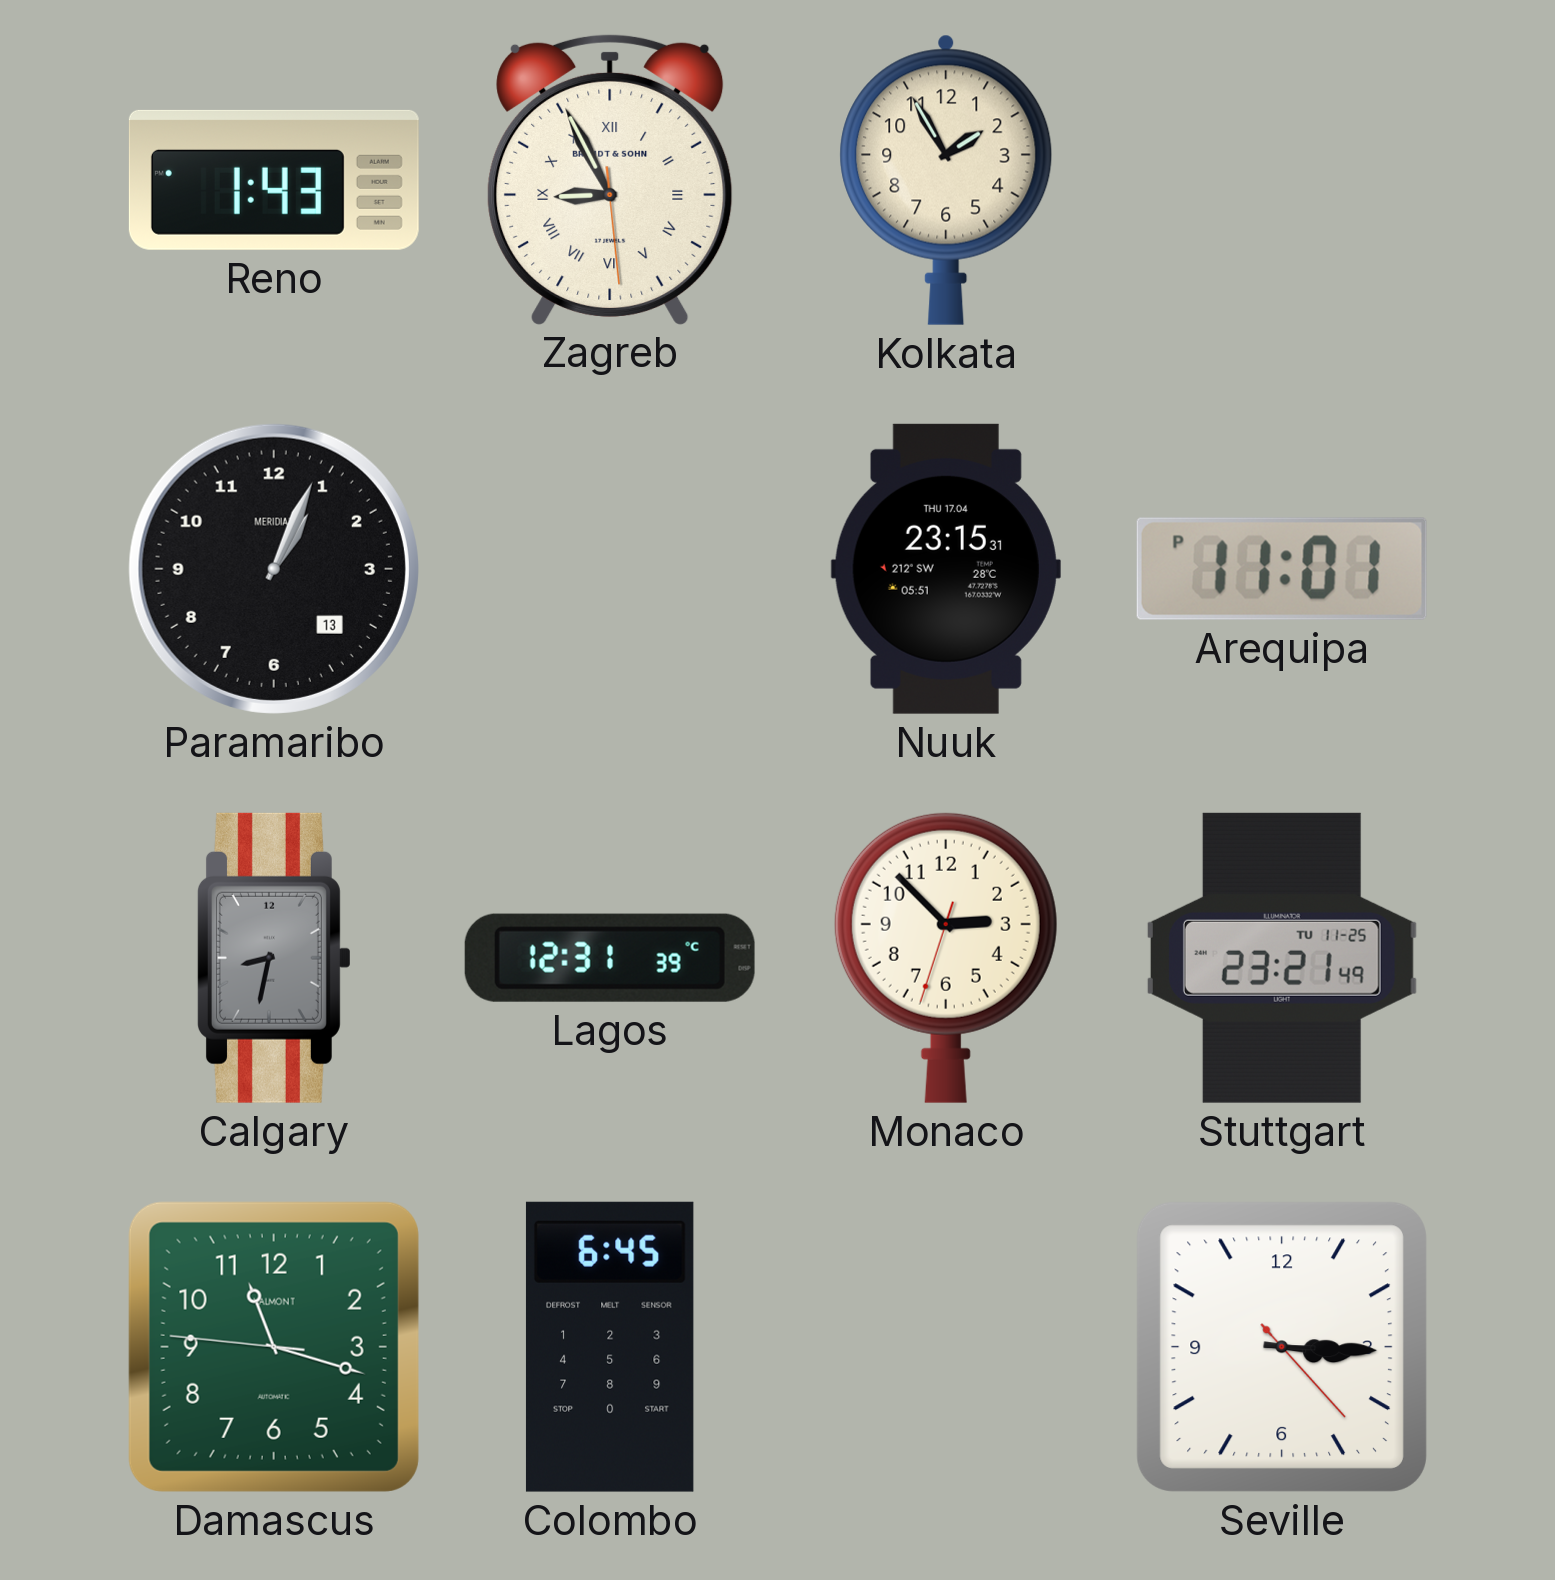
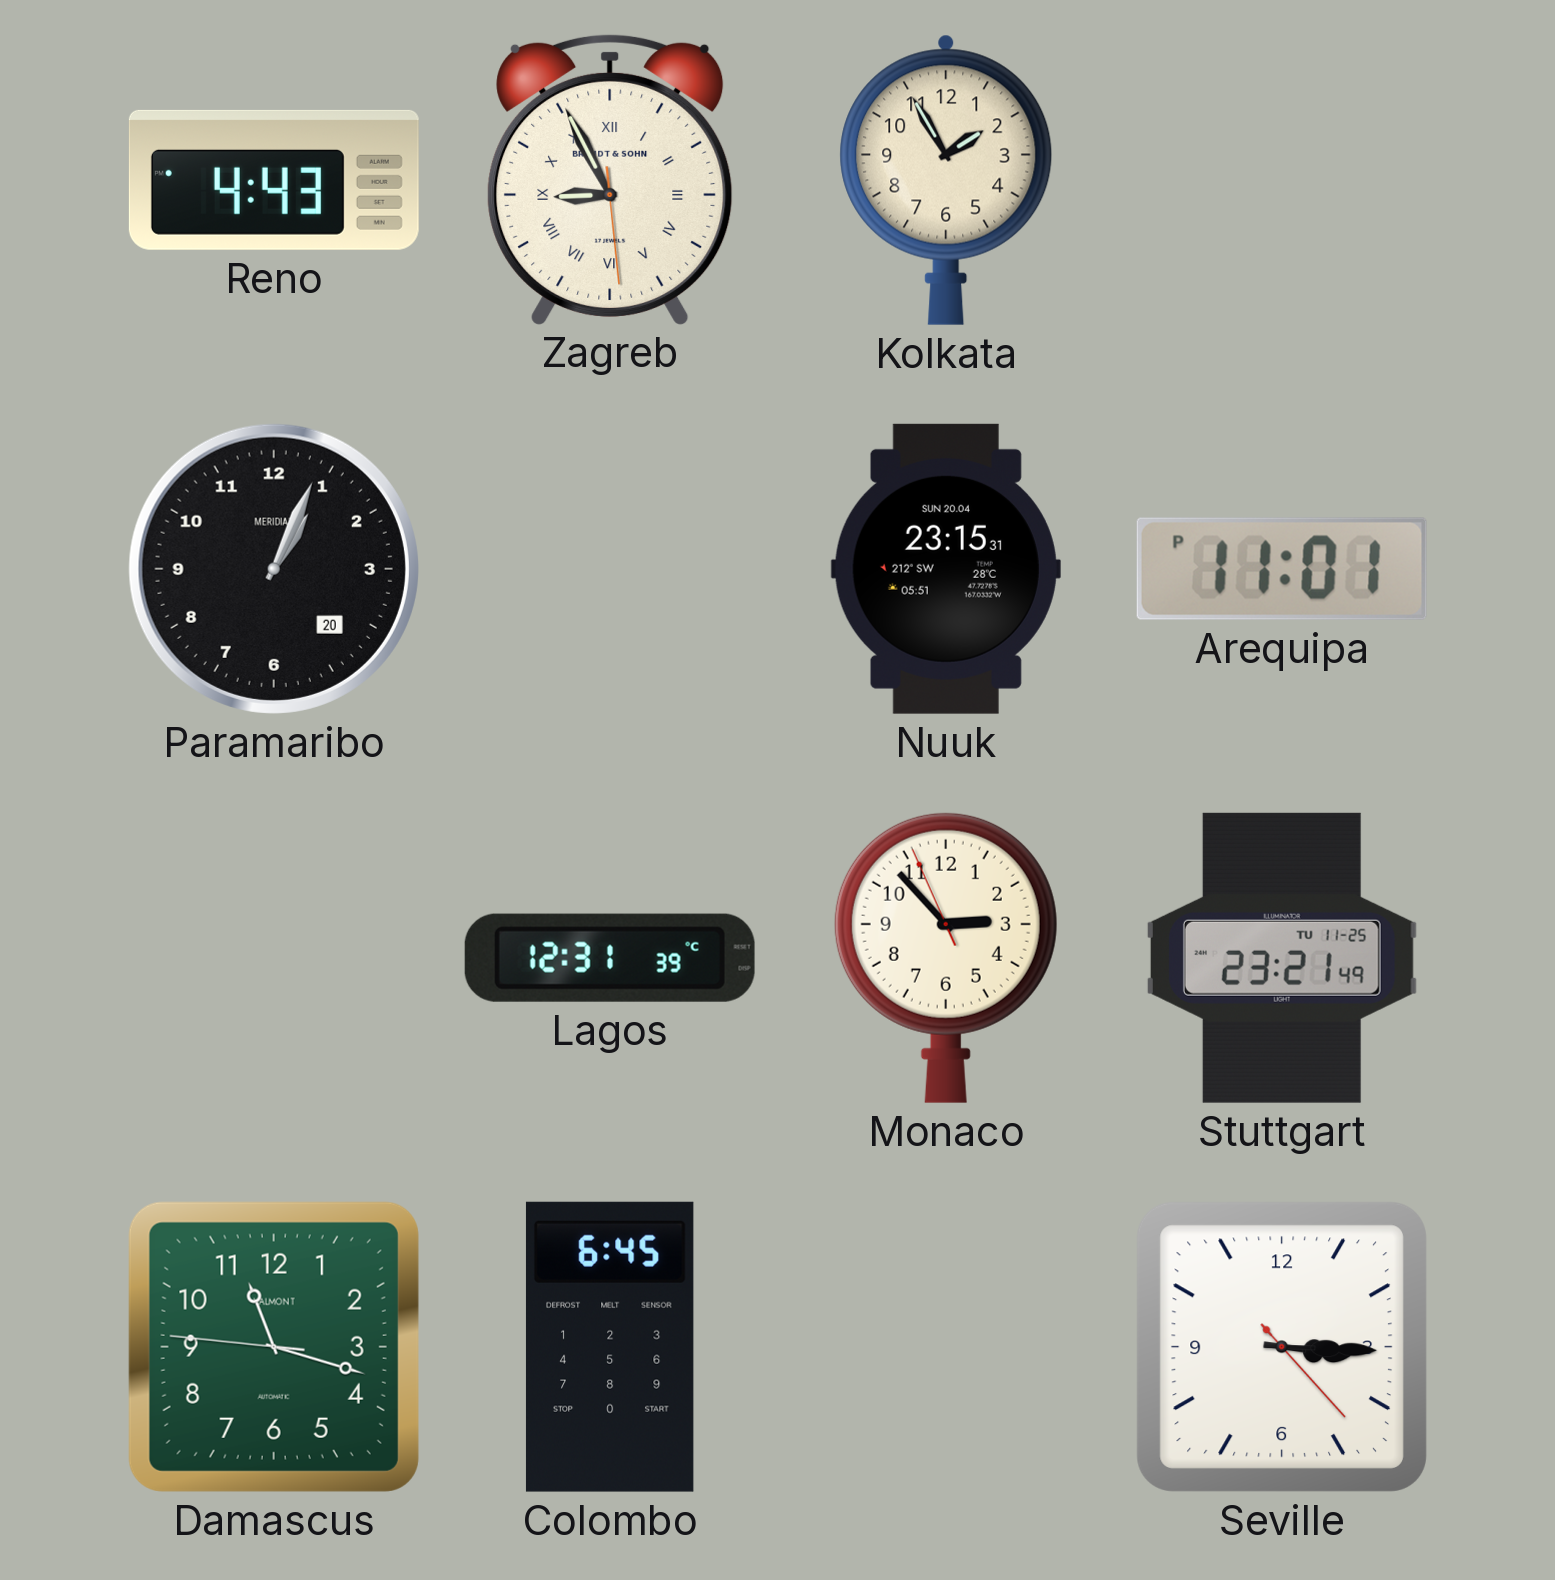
Reno: 1:43 -> 4:43
Paramaribo date: 13 -> 20
Nuuk date: THU 17.04 -> SUN 20.04
Calgary: 8:32 -> none
Monaco: 2:52:33 -> 2:52:56
